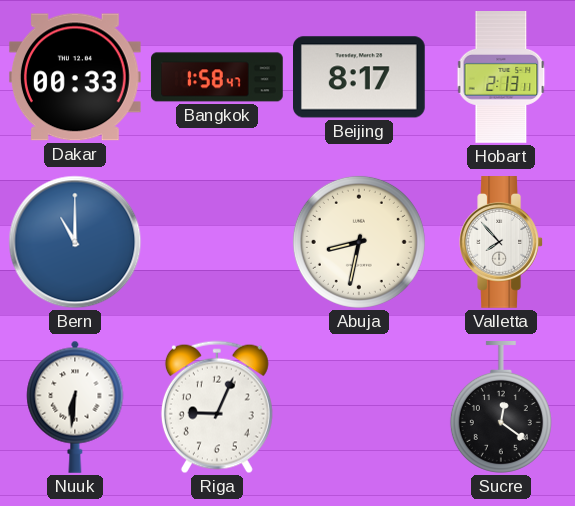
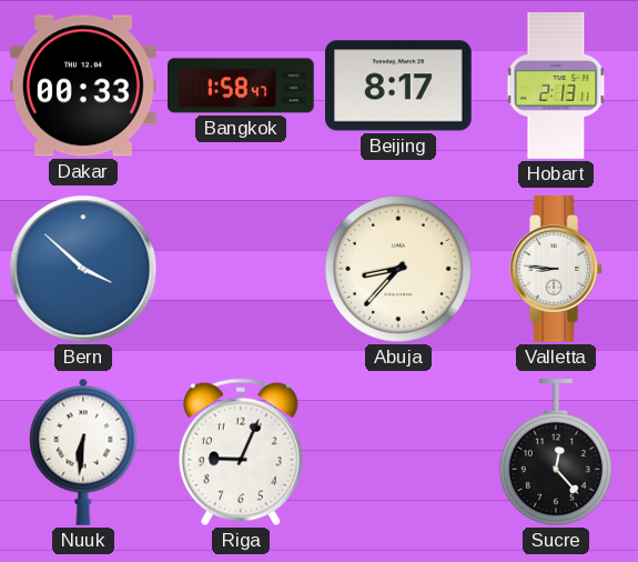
Bern: 11:00 -> 3:52
Abuja: 8:32 -> 8:37
Valletta: 7:53 -> 8:46
Sucre: 12:21 -> 12:23
